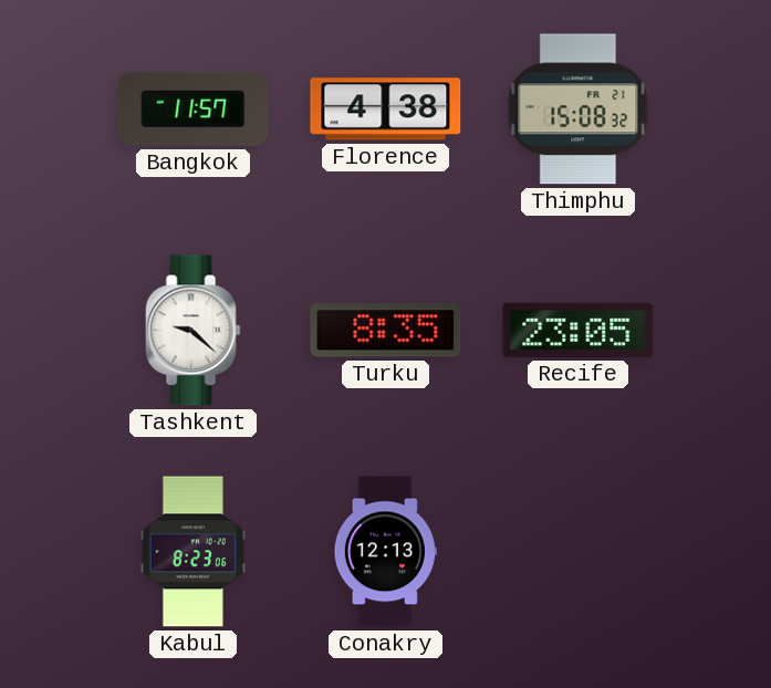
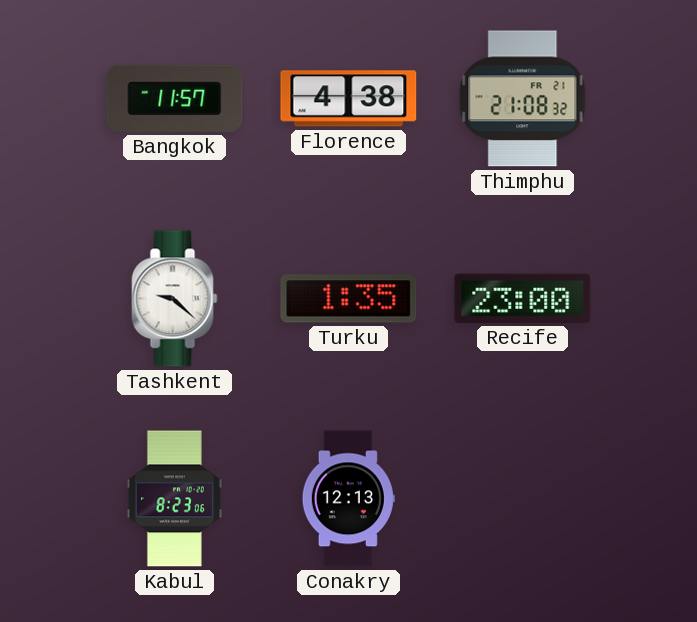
Thimphu: 15:08 -> 21:08
Turku: 8:35 -> 1:35
Recife: 23:05 -> 23:00
